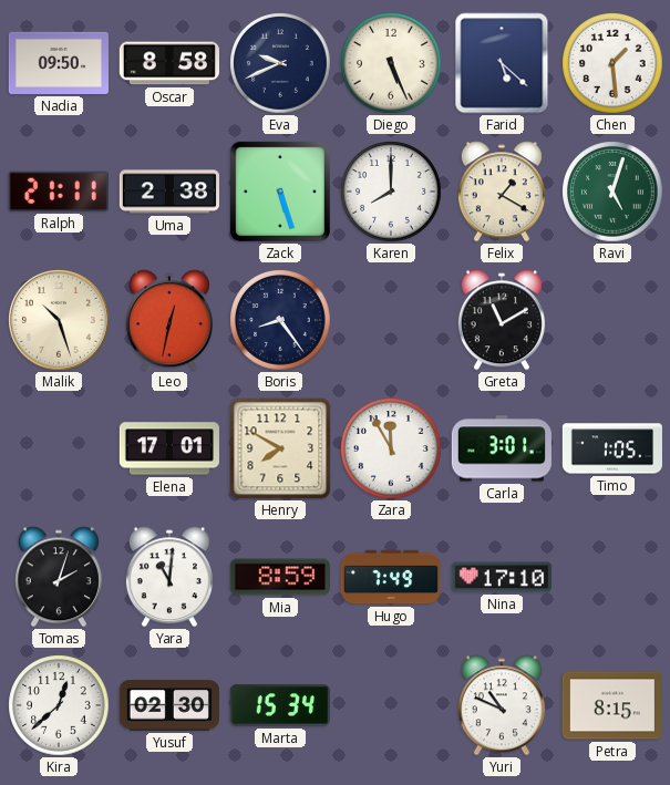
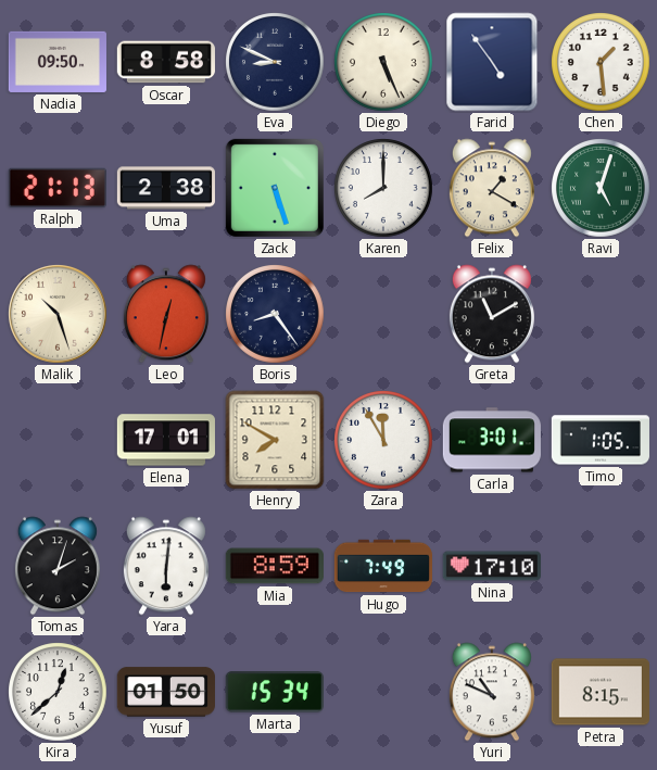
Eva: 9:41 -> 8:49
Farid: 5:22 -> 4:54
Ralph: 21:11 -> 21:13
Yara: 11:01 -> 6:01
Yusuf: 02:30 -> 01:50
